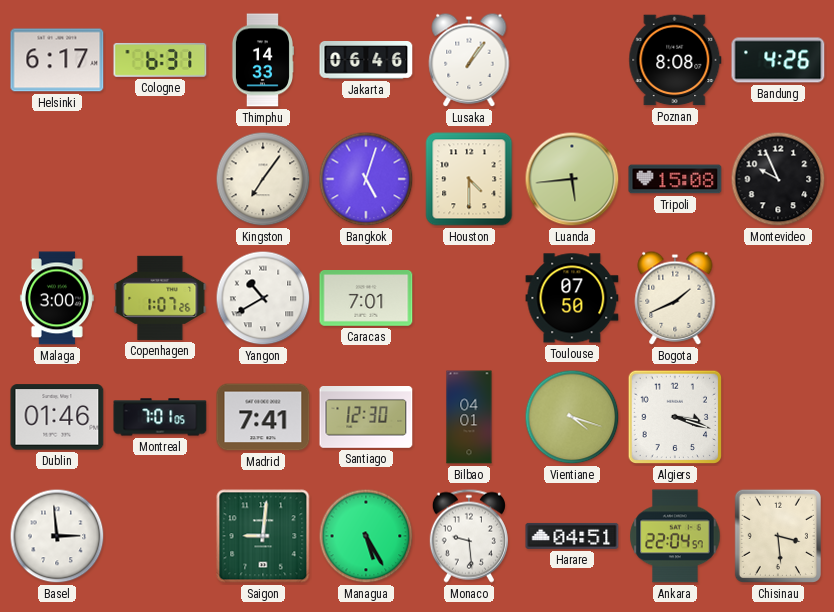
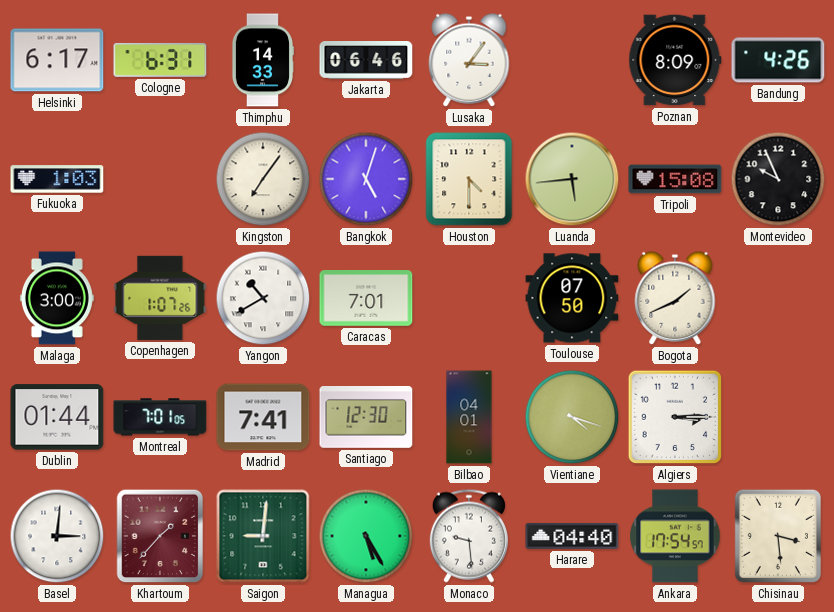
Lusaka: 1:06 -> 3:06
Poznan: 8:08 -> 8:09
Fukuoka: none -> 1:03
Dublin: 01:46 -> 01:44
Algiers: 3:18 -> 3:15
Basel: 2:59 -> 3:01
Khartoum: none -> 1:37
Harare: 04:51 -> 04:40
Ankara: 22:04 -> 17:54
